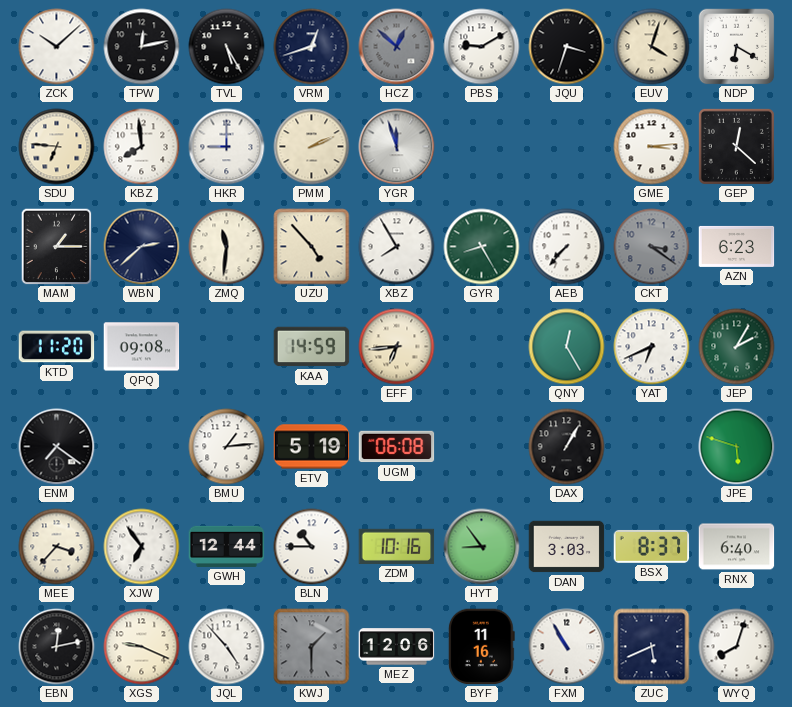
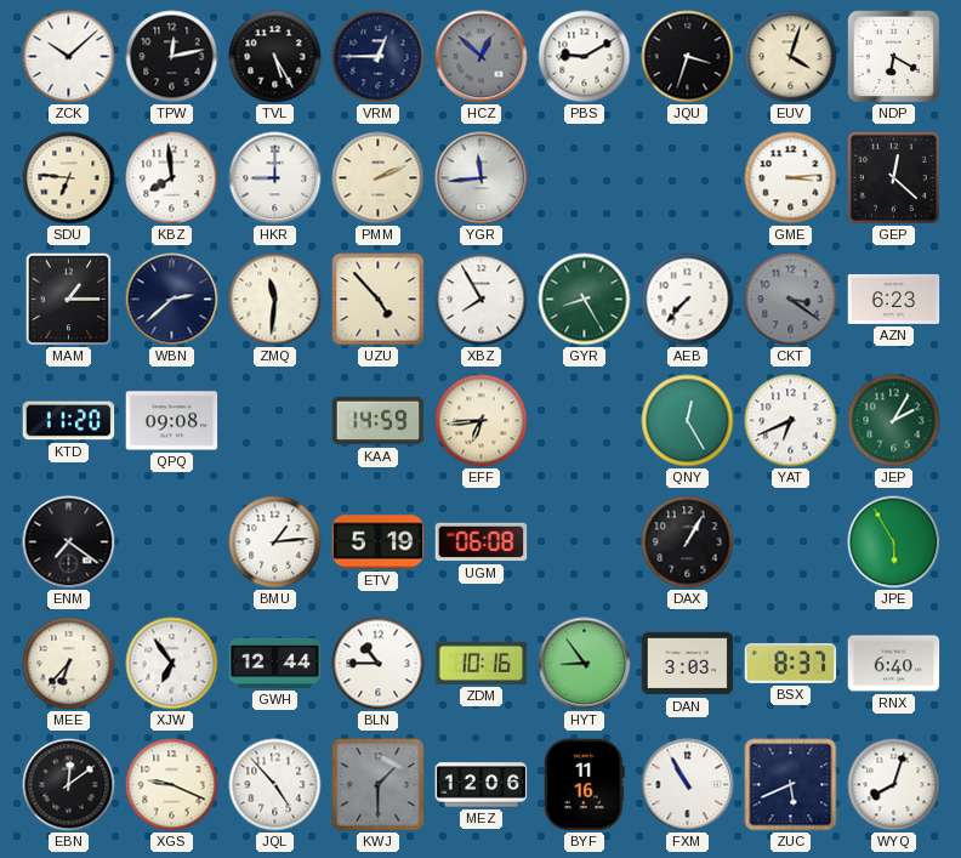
VRM: 12:42 -> 12:45
YGR: 11:57 -> 11:44
JPE: 5:48 -> 5:55
MEE: 3:37 -> 6:37
EBN: 12:13 -> 12:09
